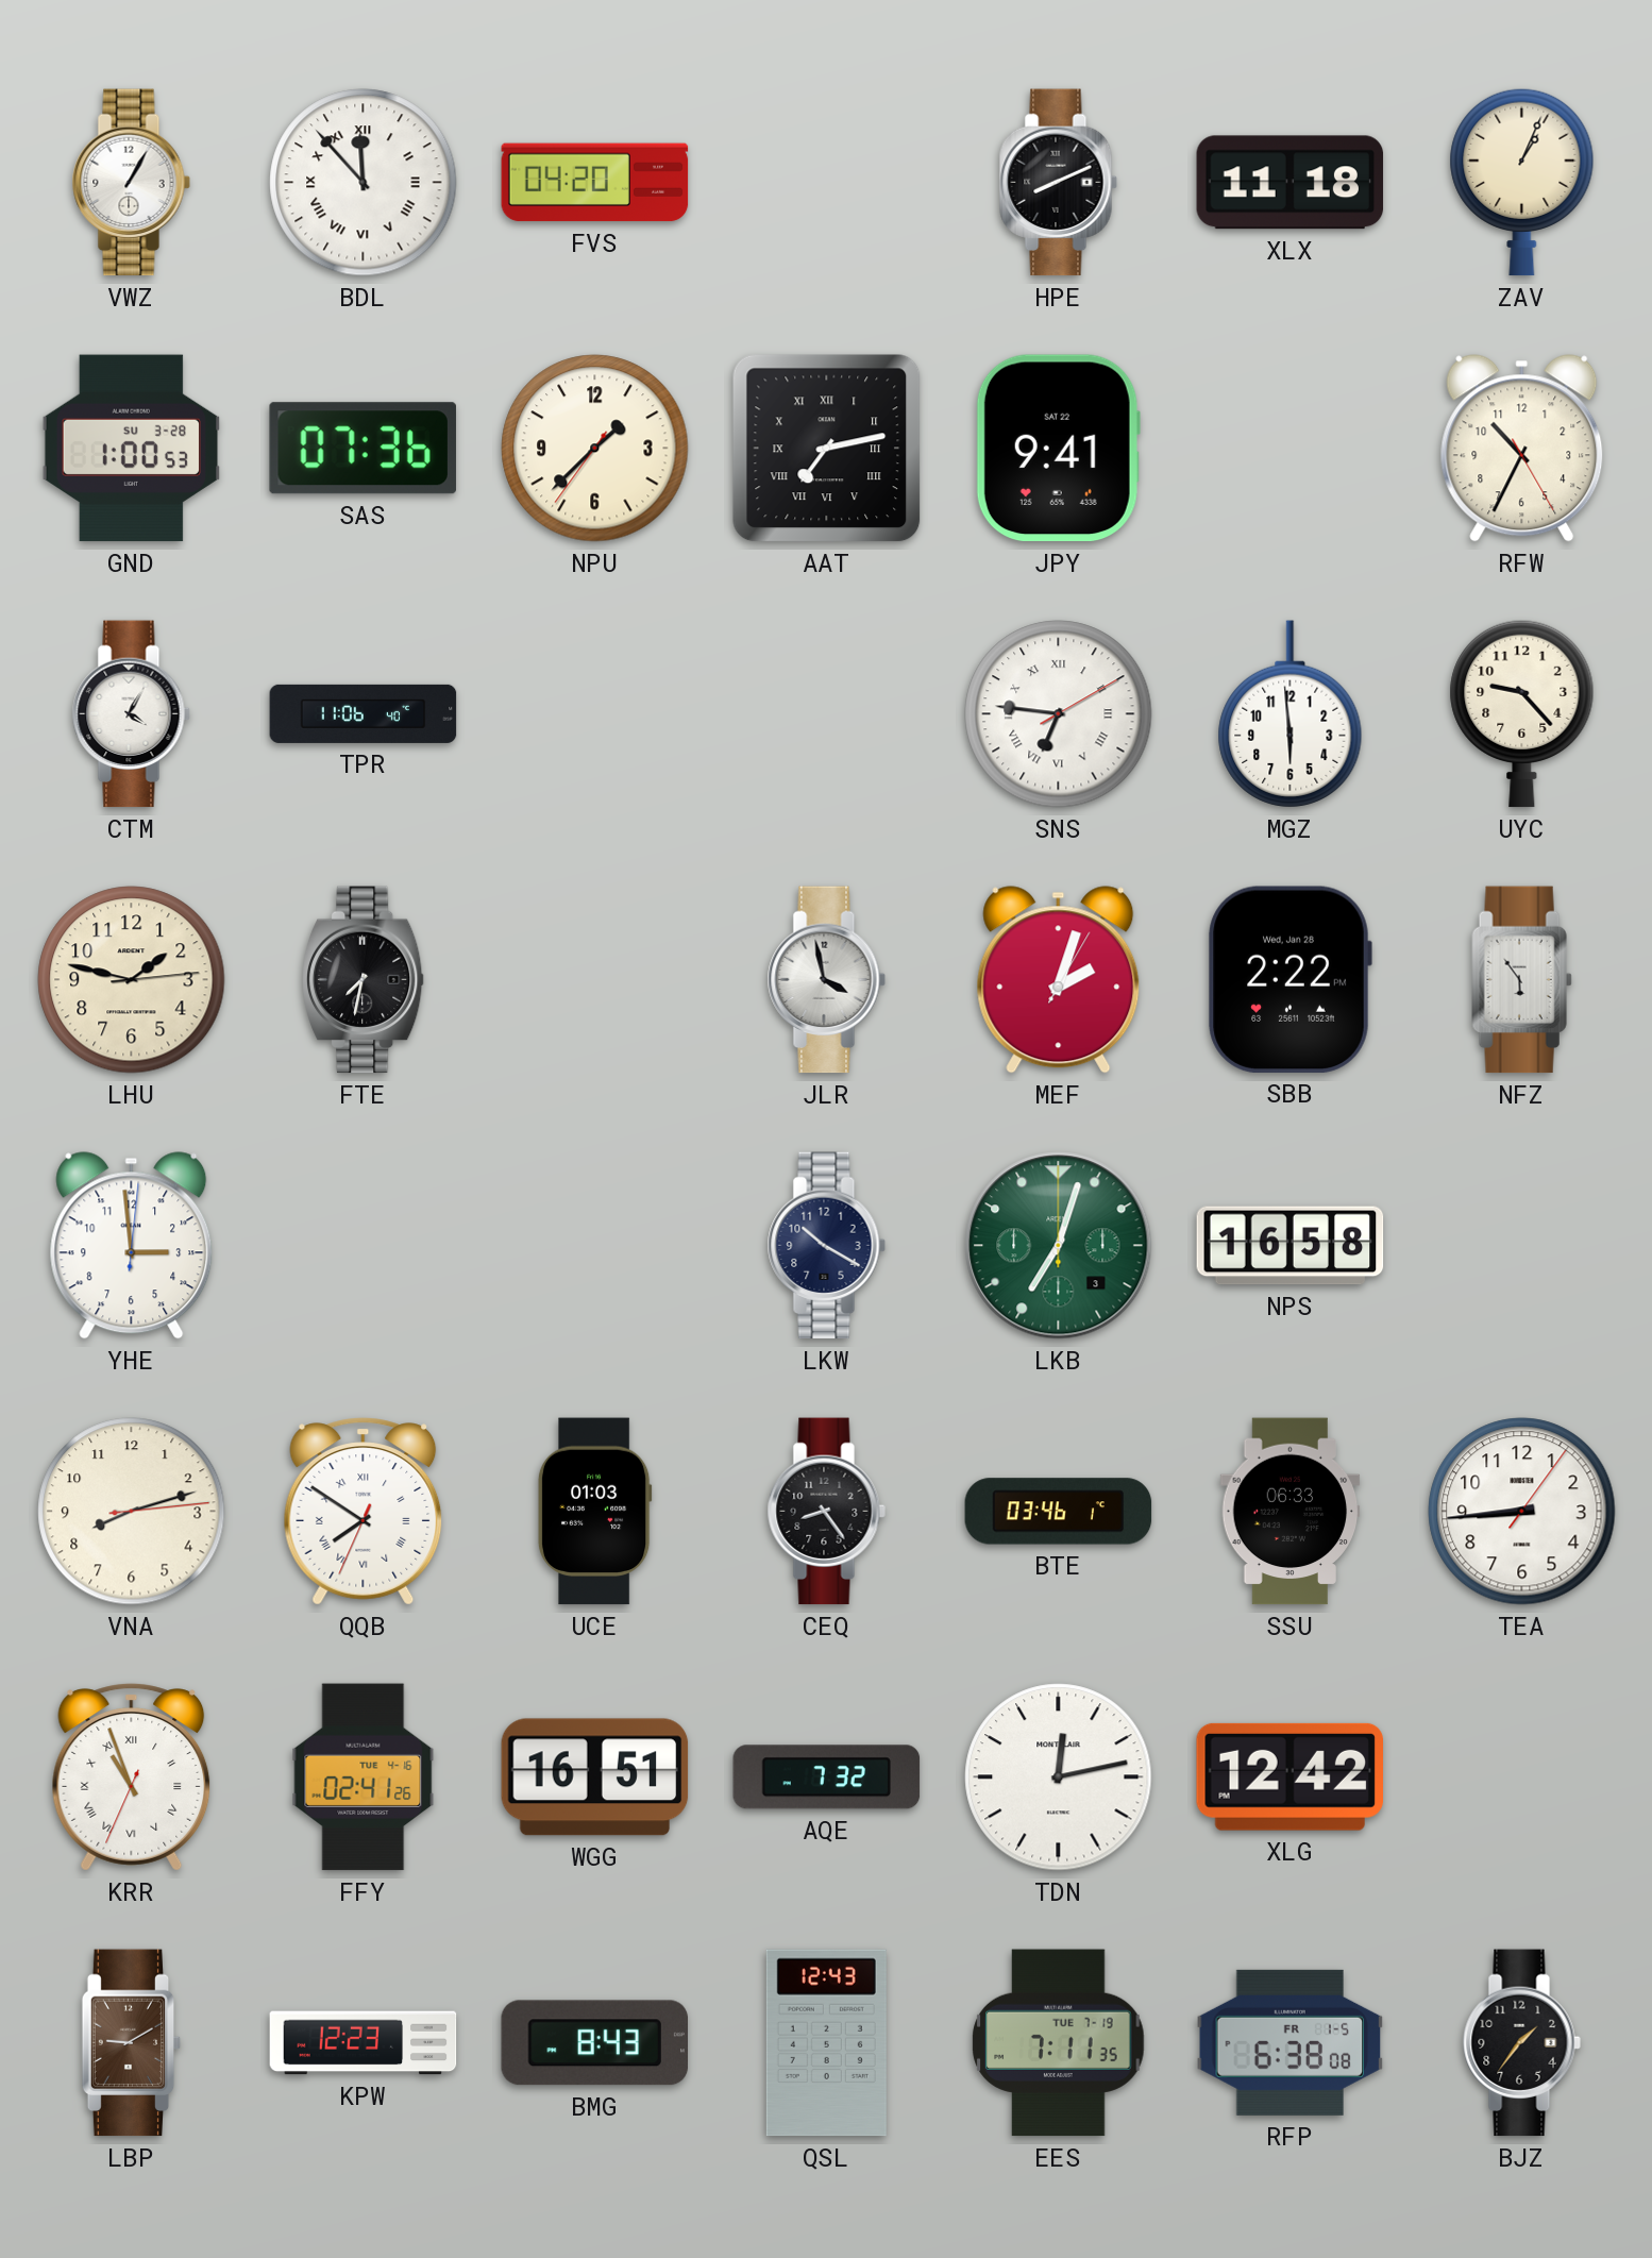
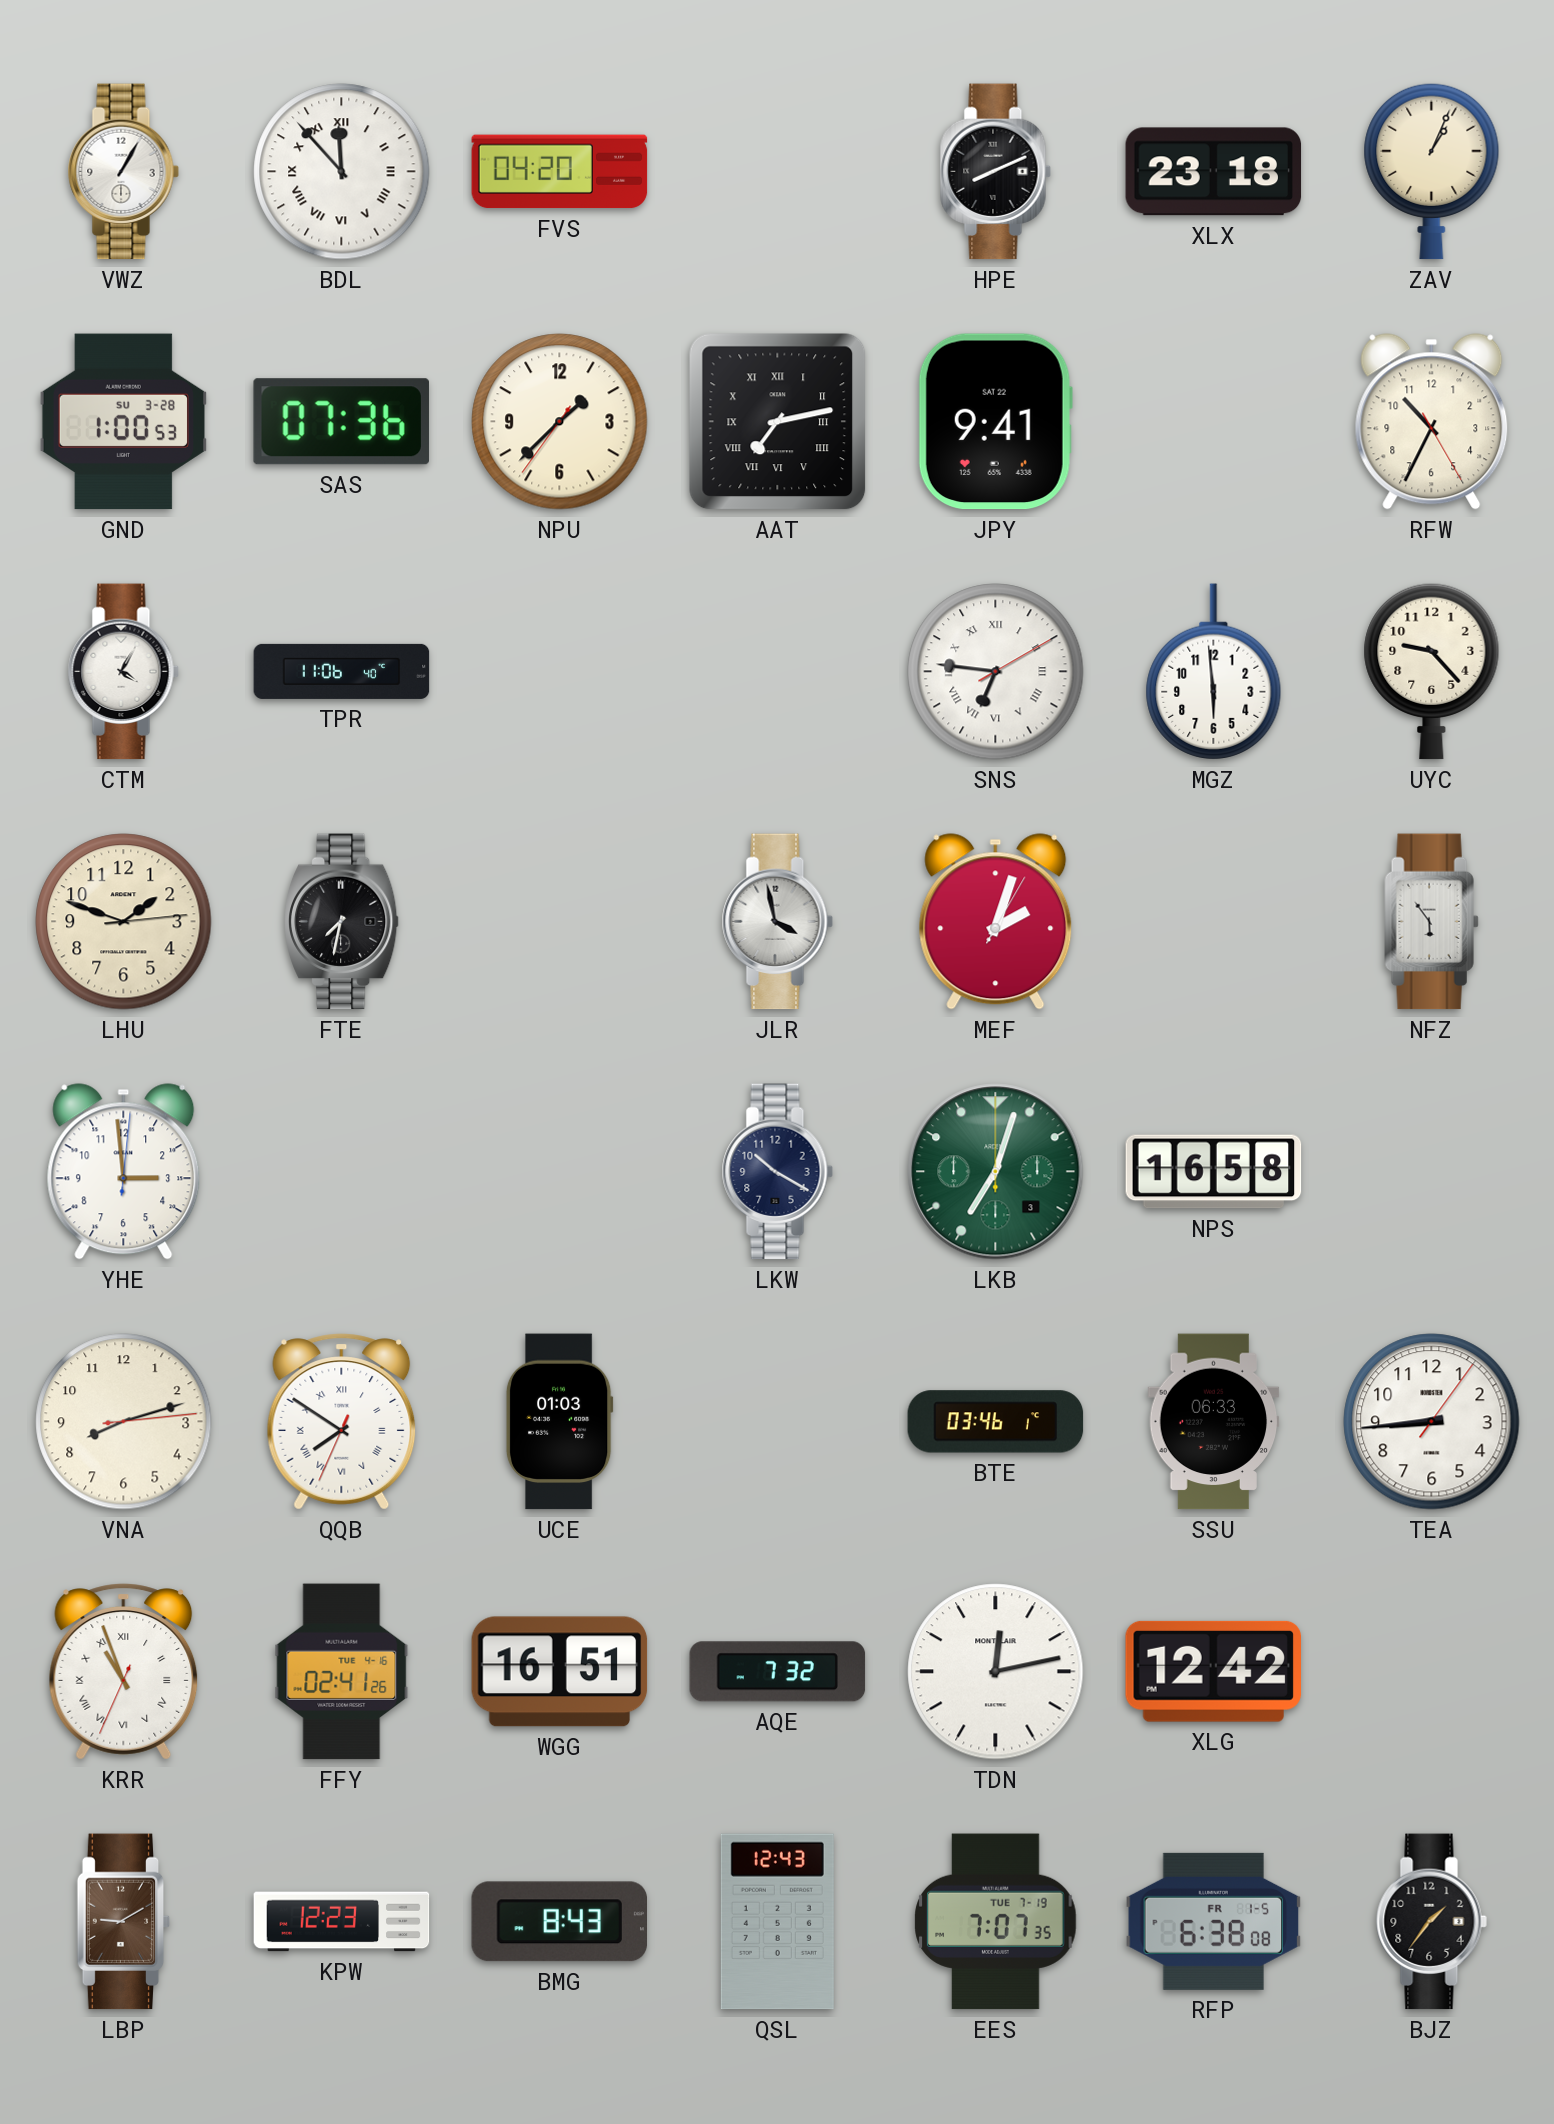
XLX: 11:18 -> 23:18
LHU: 1:47 -> 1:48
SBB: 2:22 -> none
CEQ: 8:24 -> none
EES: 7:11 -> 7:07
